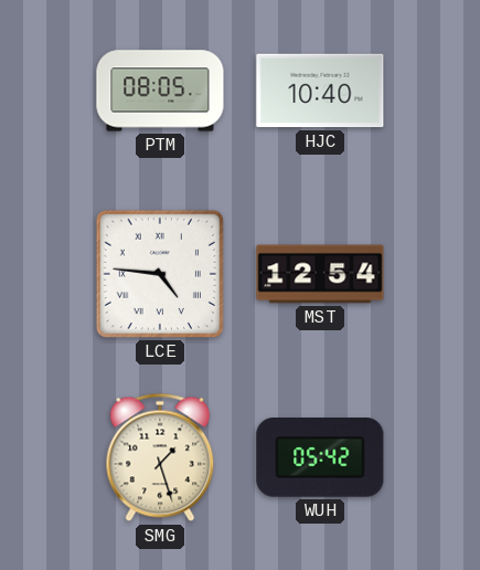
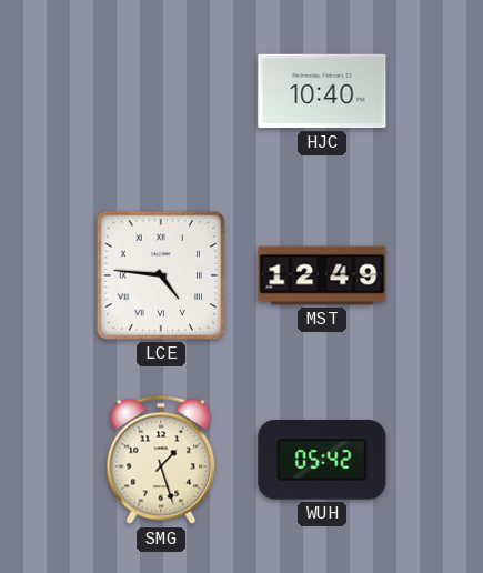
PTM: 08:05 -> none
MST: 12:54 -> 12:49
